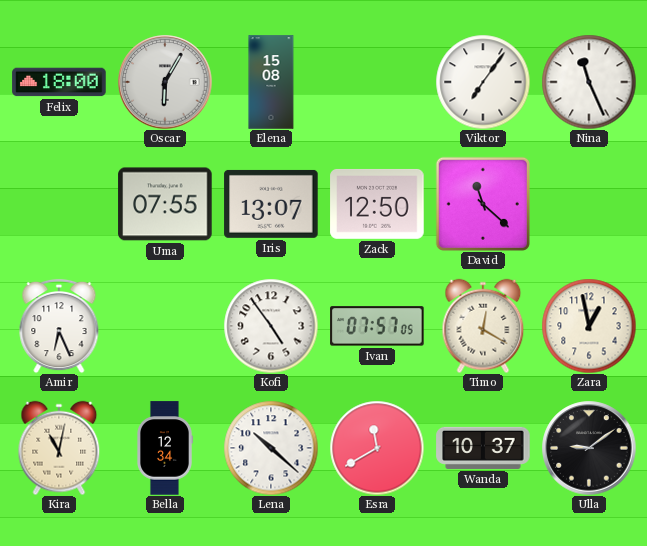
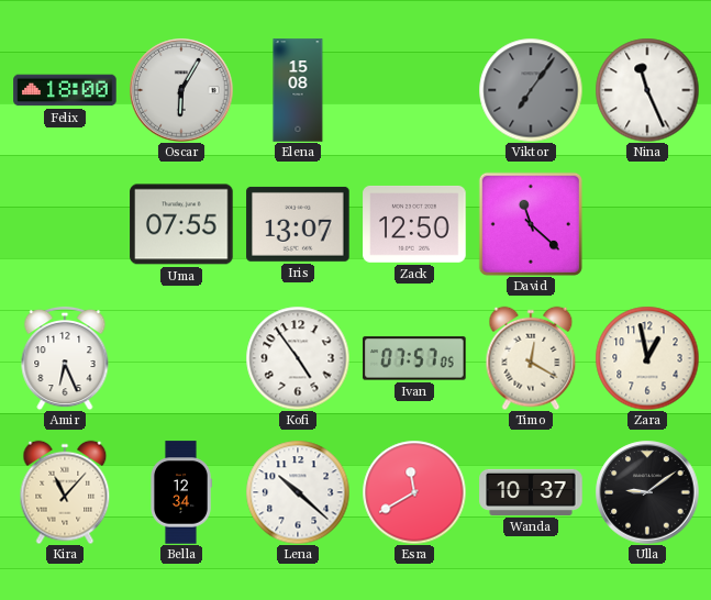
Viktor dial: white -> grey
Kira: 11:02 -> 11:07
